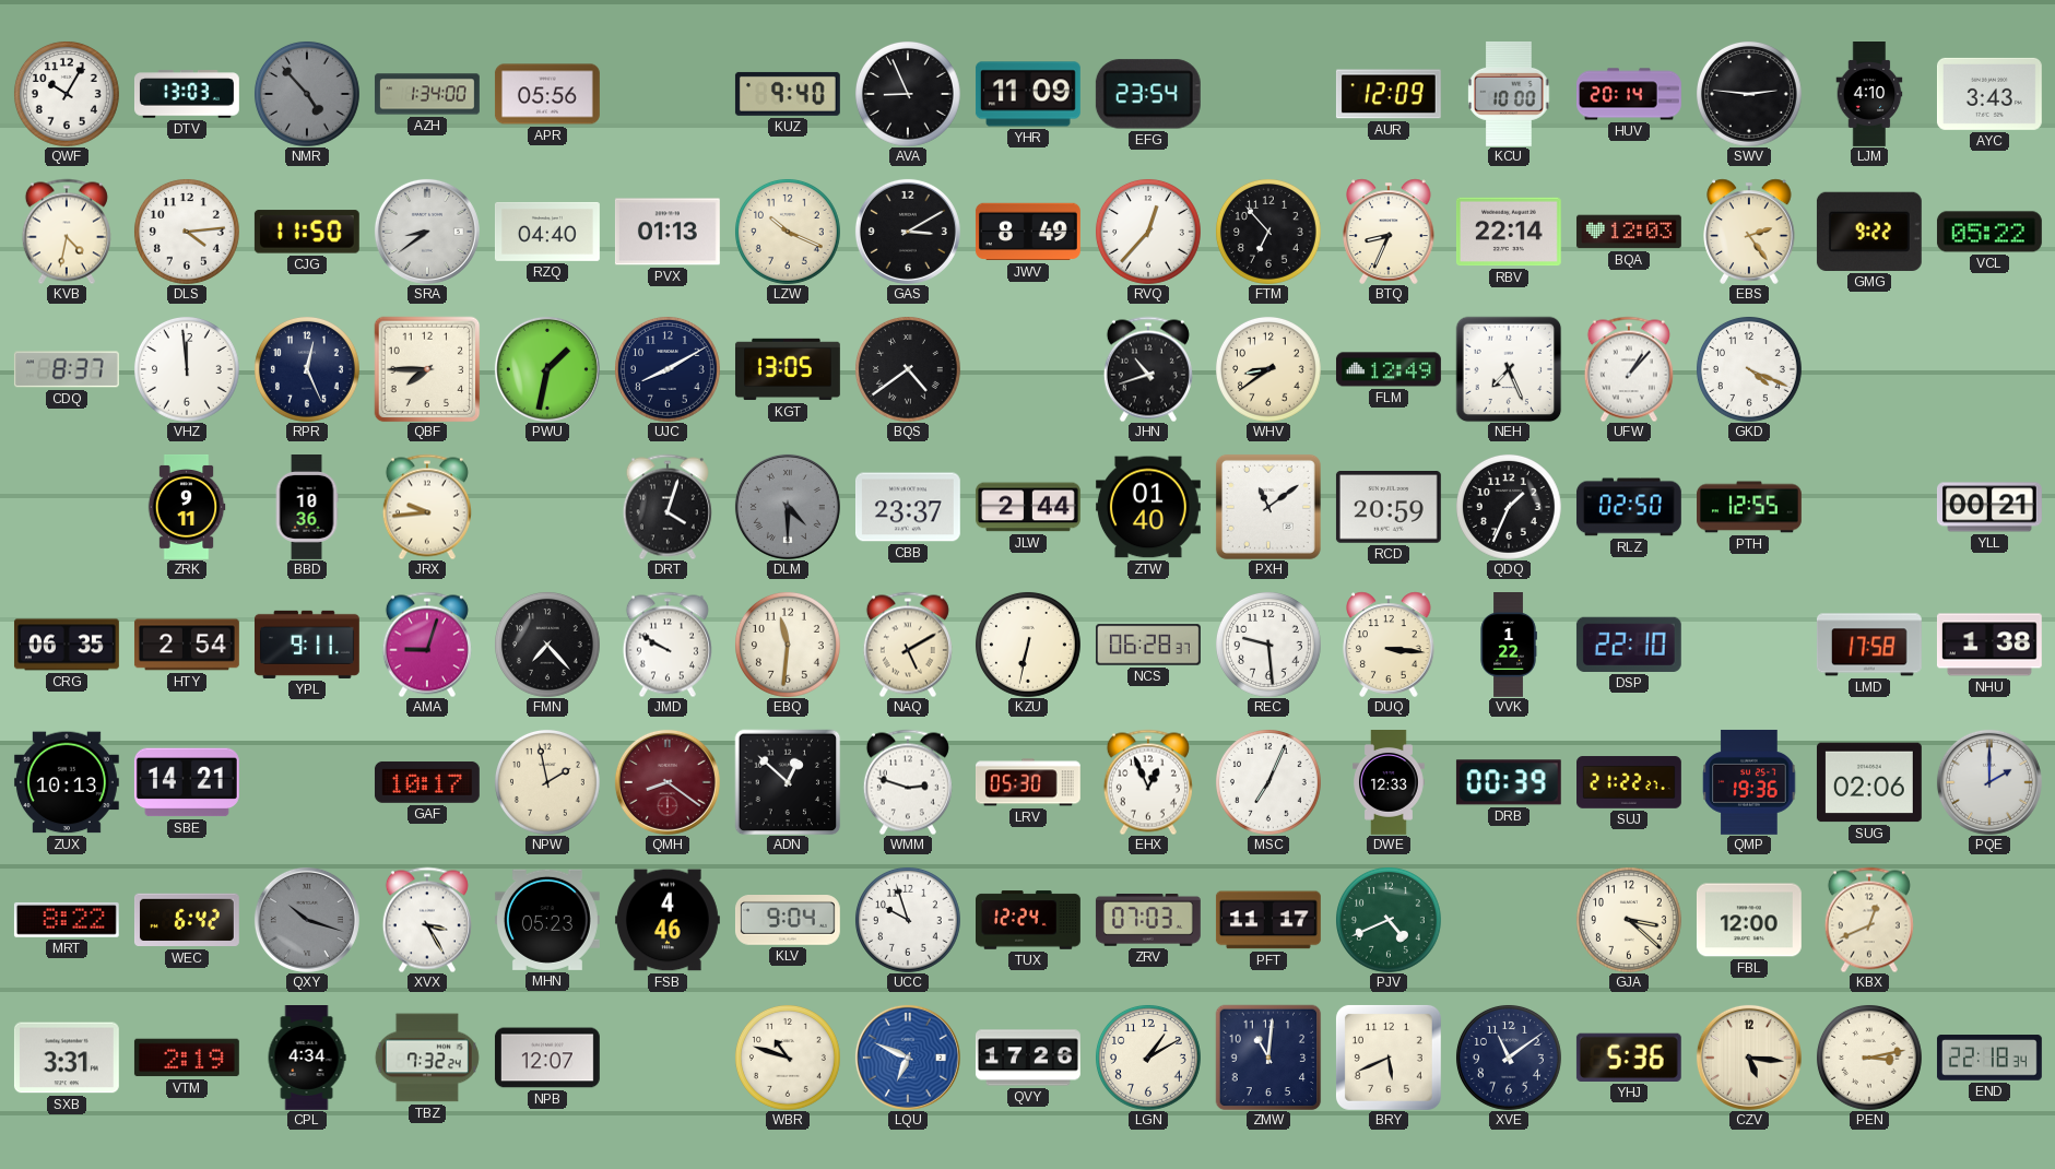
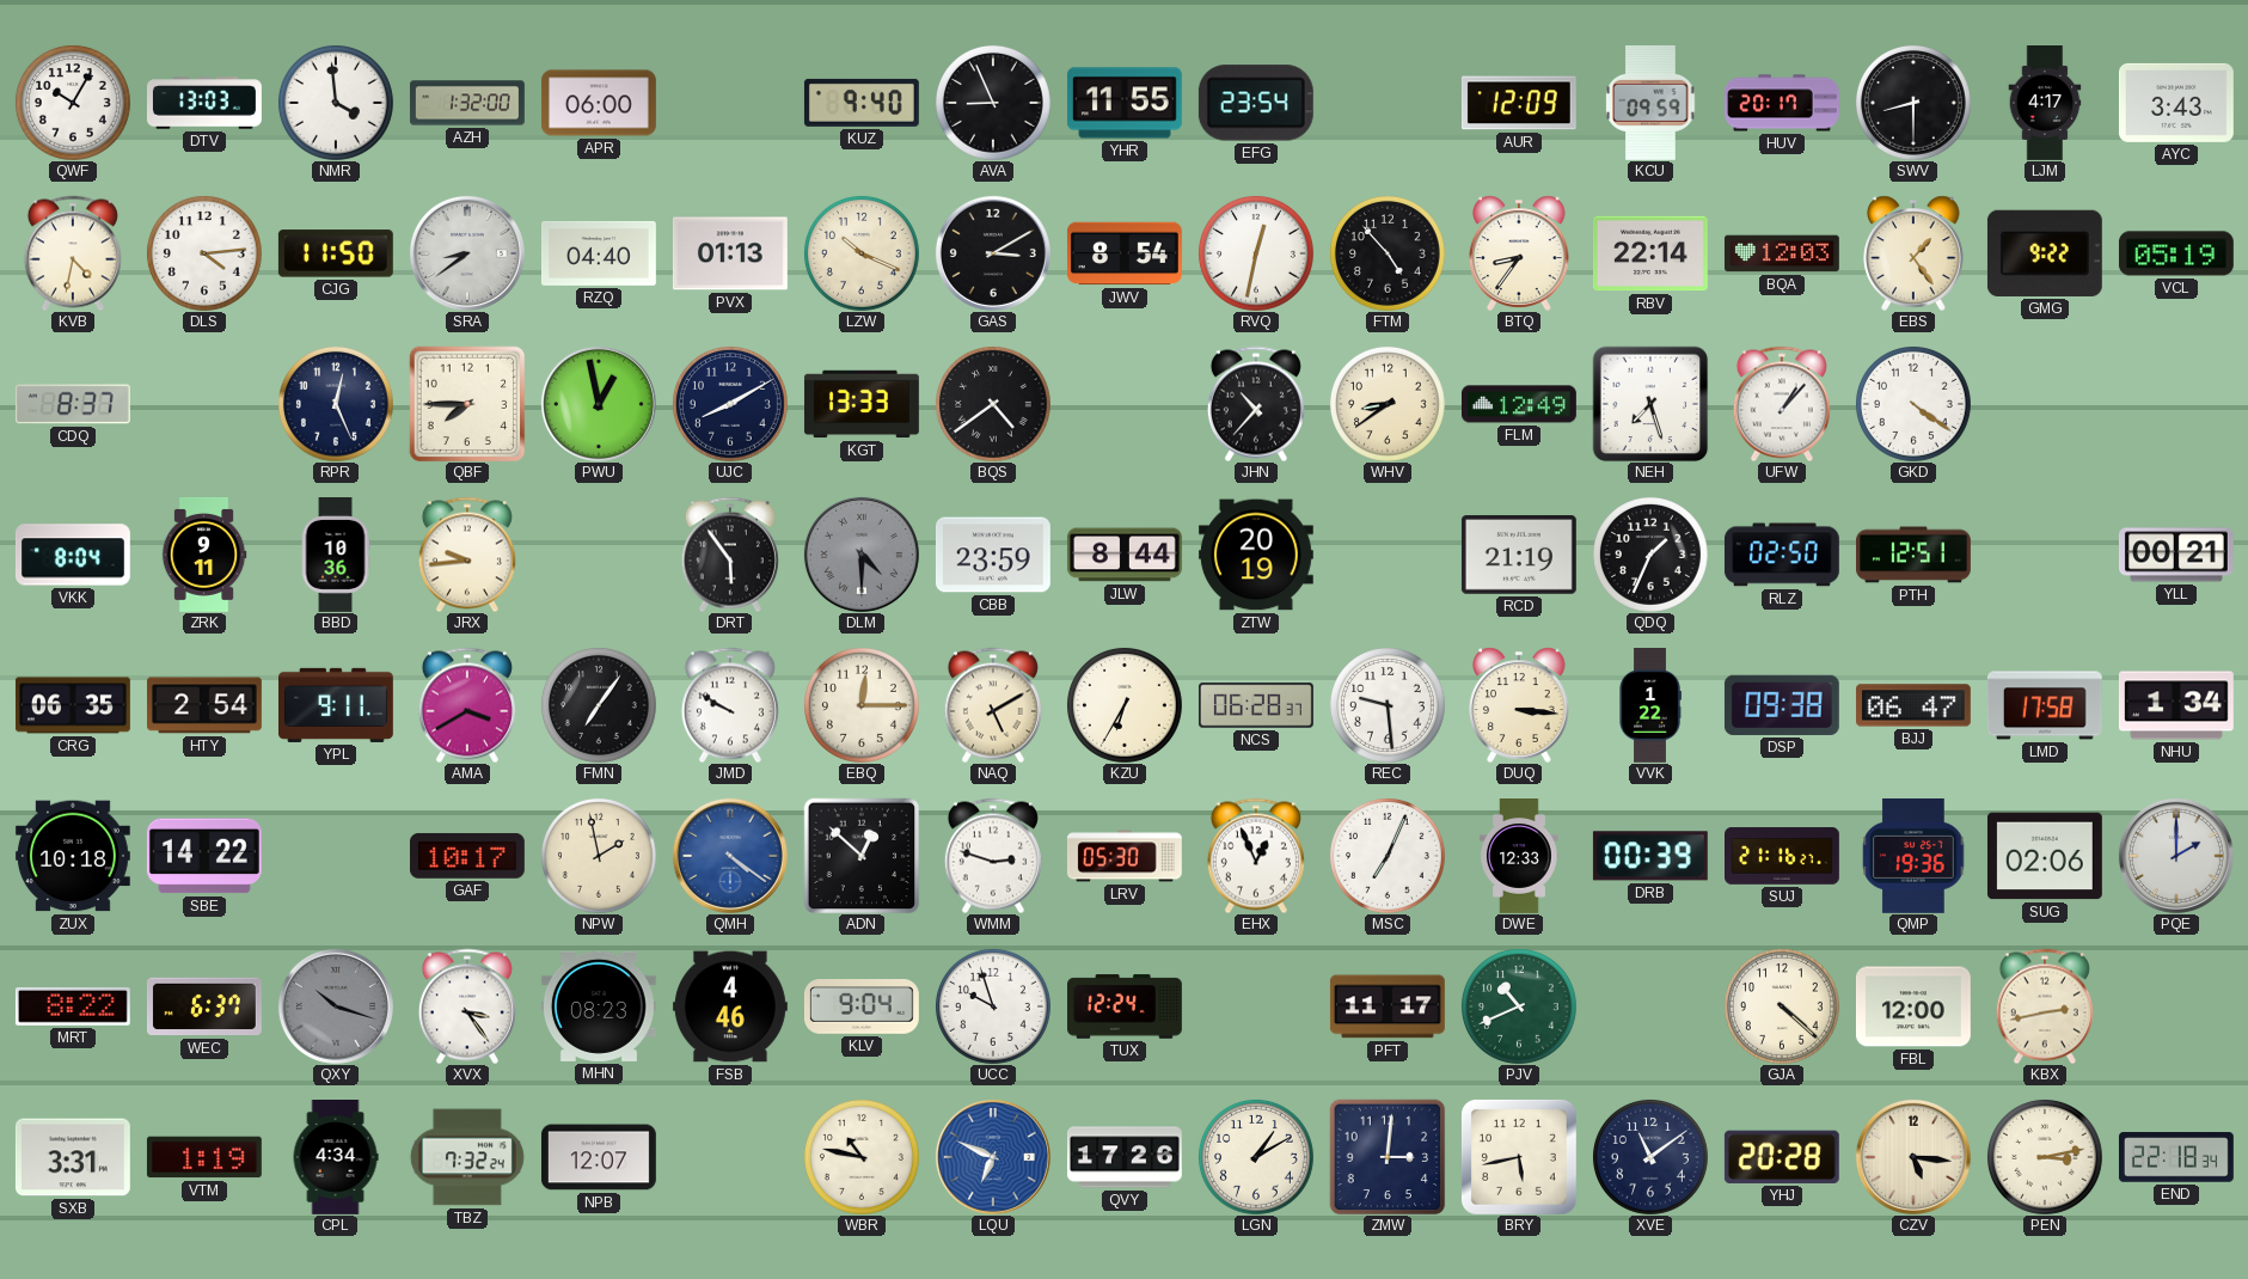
NMR: 4:53 -> 3:59
NMR dial: grey -> white
AZH: 1:34 -> 1:32
APR: 05:56 -> 06:00
YHR: 11:09 -> 11:55
KCU: 10:00 -> 09:59
HUV: 20:14 -> 20:17
SWV: 2:46 -> 8:30
LJM: 4:10 -> 4:17
JWV: 8:49 -> 8:54
RVQ: 12:37 -> 12:32
FTM: 6:53 -> 4:53
BTQ: 8:34 -> 8:36
EBS: 2:24 -> 1:24
VCL: 05:22 -> 05:19
VHZ: 11:59 -> none
PWU: 1:32 -> 12:58
KGT: 13:05 -> 13:33
JHN: 10:42 -> 10:37
NEH: 7:26 -> 7:27
GKD: 4:19 -> 4:21
VKK: none -> 8:04
DRT: 4:03 -> 5:54
CBB: 23:37 -> 23:59
JLW: 2:44 -> 8:44
ZTW: 01:40 -> 20:19
PXH: 11:09 -> none
RCD: 20:59 -> 21:19
PTH: 12:55 -> 12:51
AMA: 9:03 -> 3:40
FMN: 7:23 -> 7:06
EBQ: 11:31 -> 12:15
KZU: 6:32 -> 6:35
DSP: 22:10 -> 09:38
BJJ: none -> 06:47
NHU: 1:38 -> 1:34
ZUX: 10:13 -> 10:18
SBE: 14:21 -> 14:22
QMH: 8:21 -> 4:21
QMH dial: burgundy -> blue
SUJ: 21:22 -> 21:16
WEC: 6:42 -> 6:37
XVX: 3:25 -> 3:24
MHN: 05:23 -> 08:23
ZRV: 07:03 -> none
PJV: 4:41 -> 10:41
GJA: 3:22 -> 4:22
KBX: 12:41 -> 2:43
VTM: 2:19 -> 1:19
WBR: 10:48 -> 10:47
ZMW: 11:01 -> 3:01
BRY: 5:41 -> 5:43
YHJ: 5:36 -> 20:28
